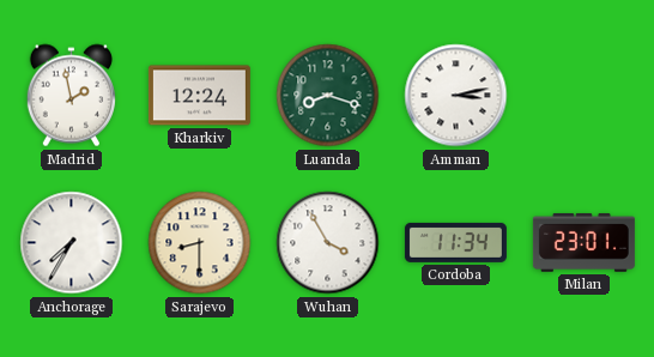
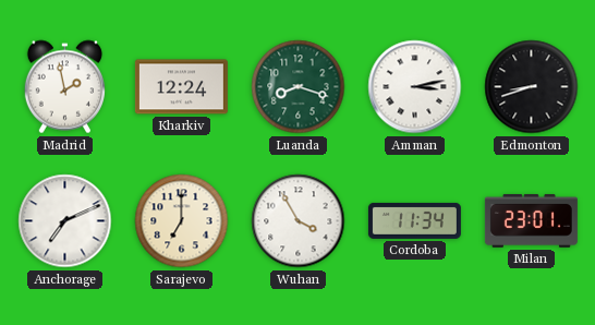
Edmonton: none -> 8:42
Anchorage: 7:35 -> 7:11
Sarajevo: 8:30 -> 7:00
